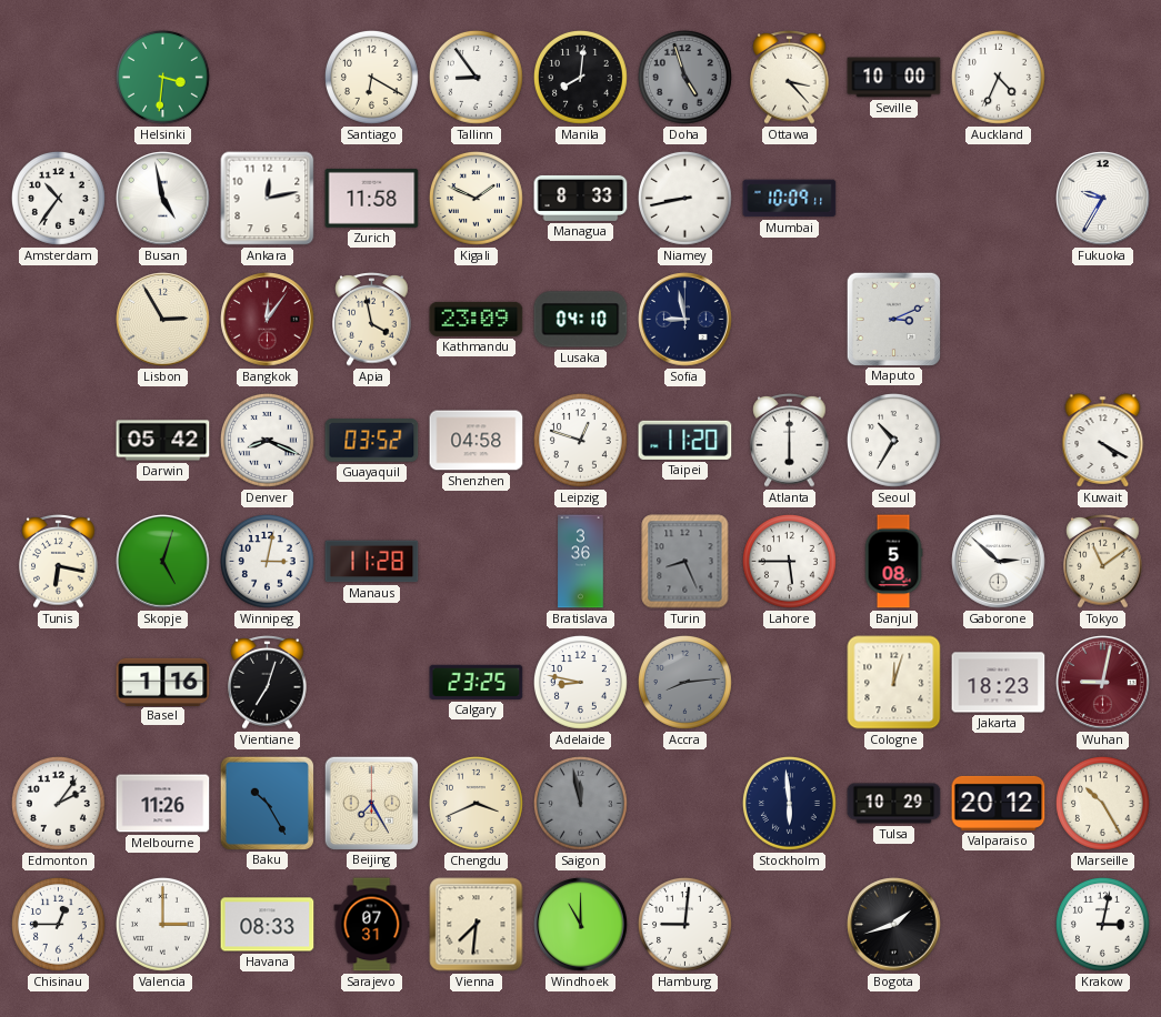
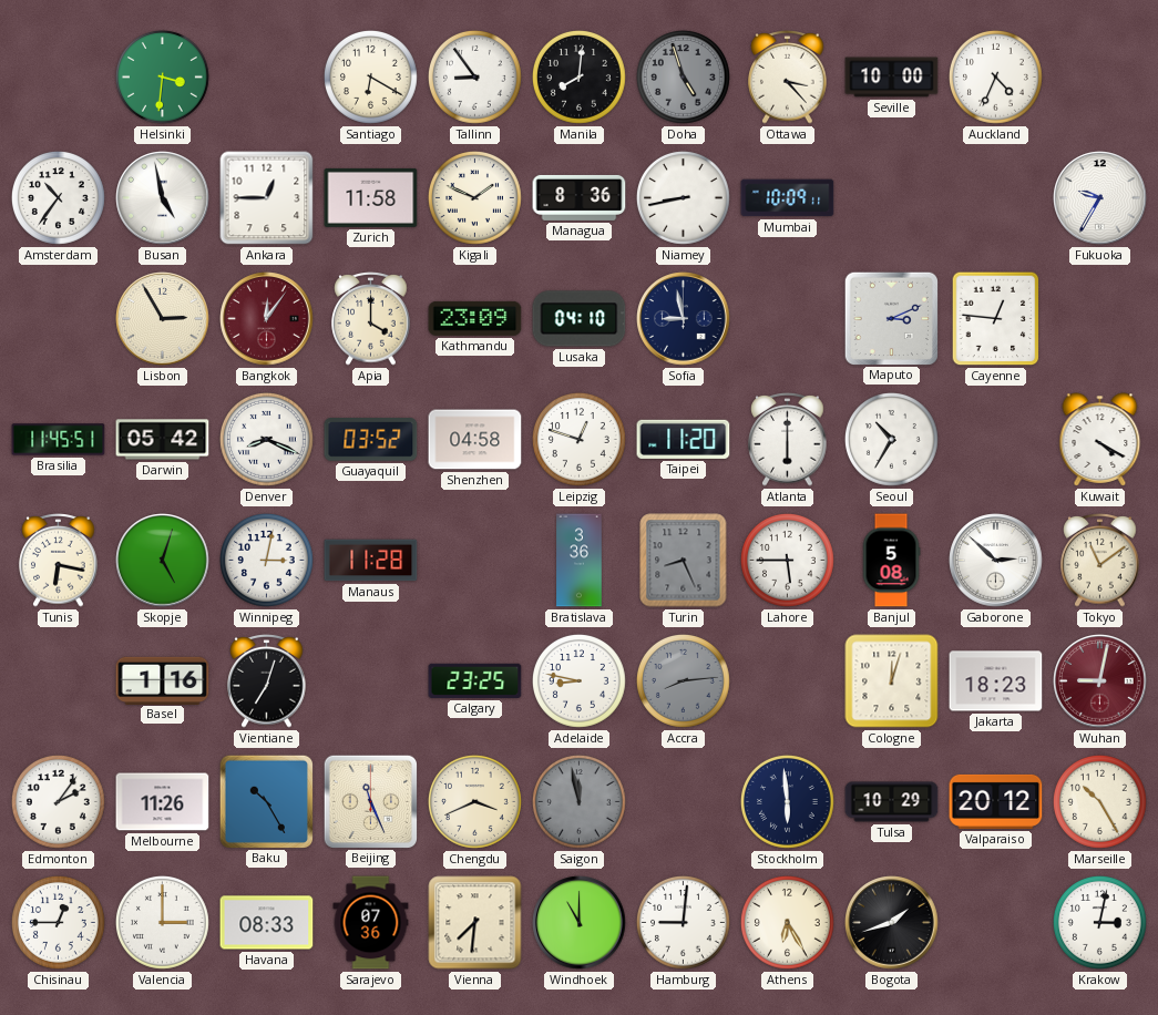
Ankara: 12:13 -> 12:45
Managua: 8:33 -> 8:36
Apia: 3:58 -> 4:00
Cayenne: none -> 12:46
Brasilia: none -> 11:45
Beijing: 7:25 -> 11:26
Sarajevo: 07:31 -> 07:36
Athens: none -> 6:25
